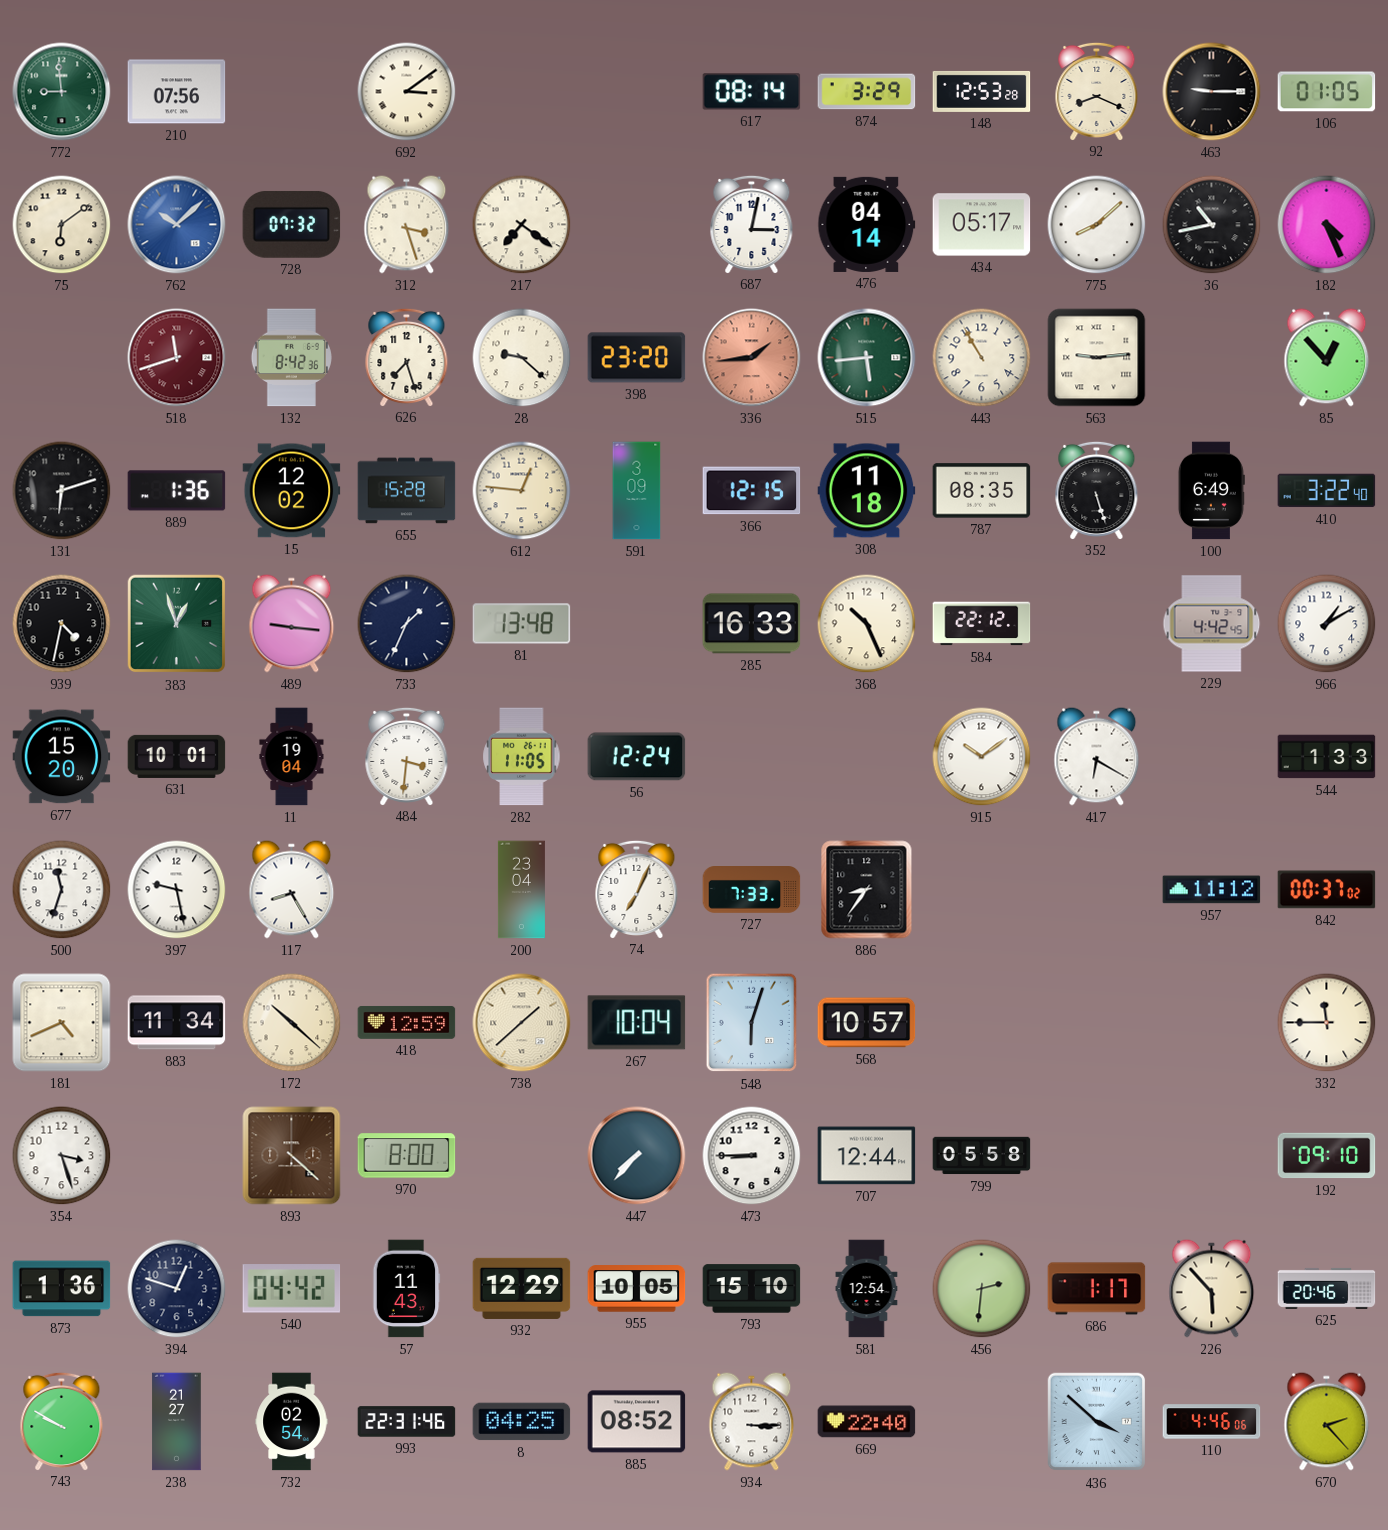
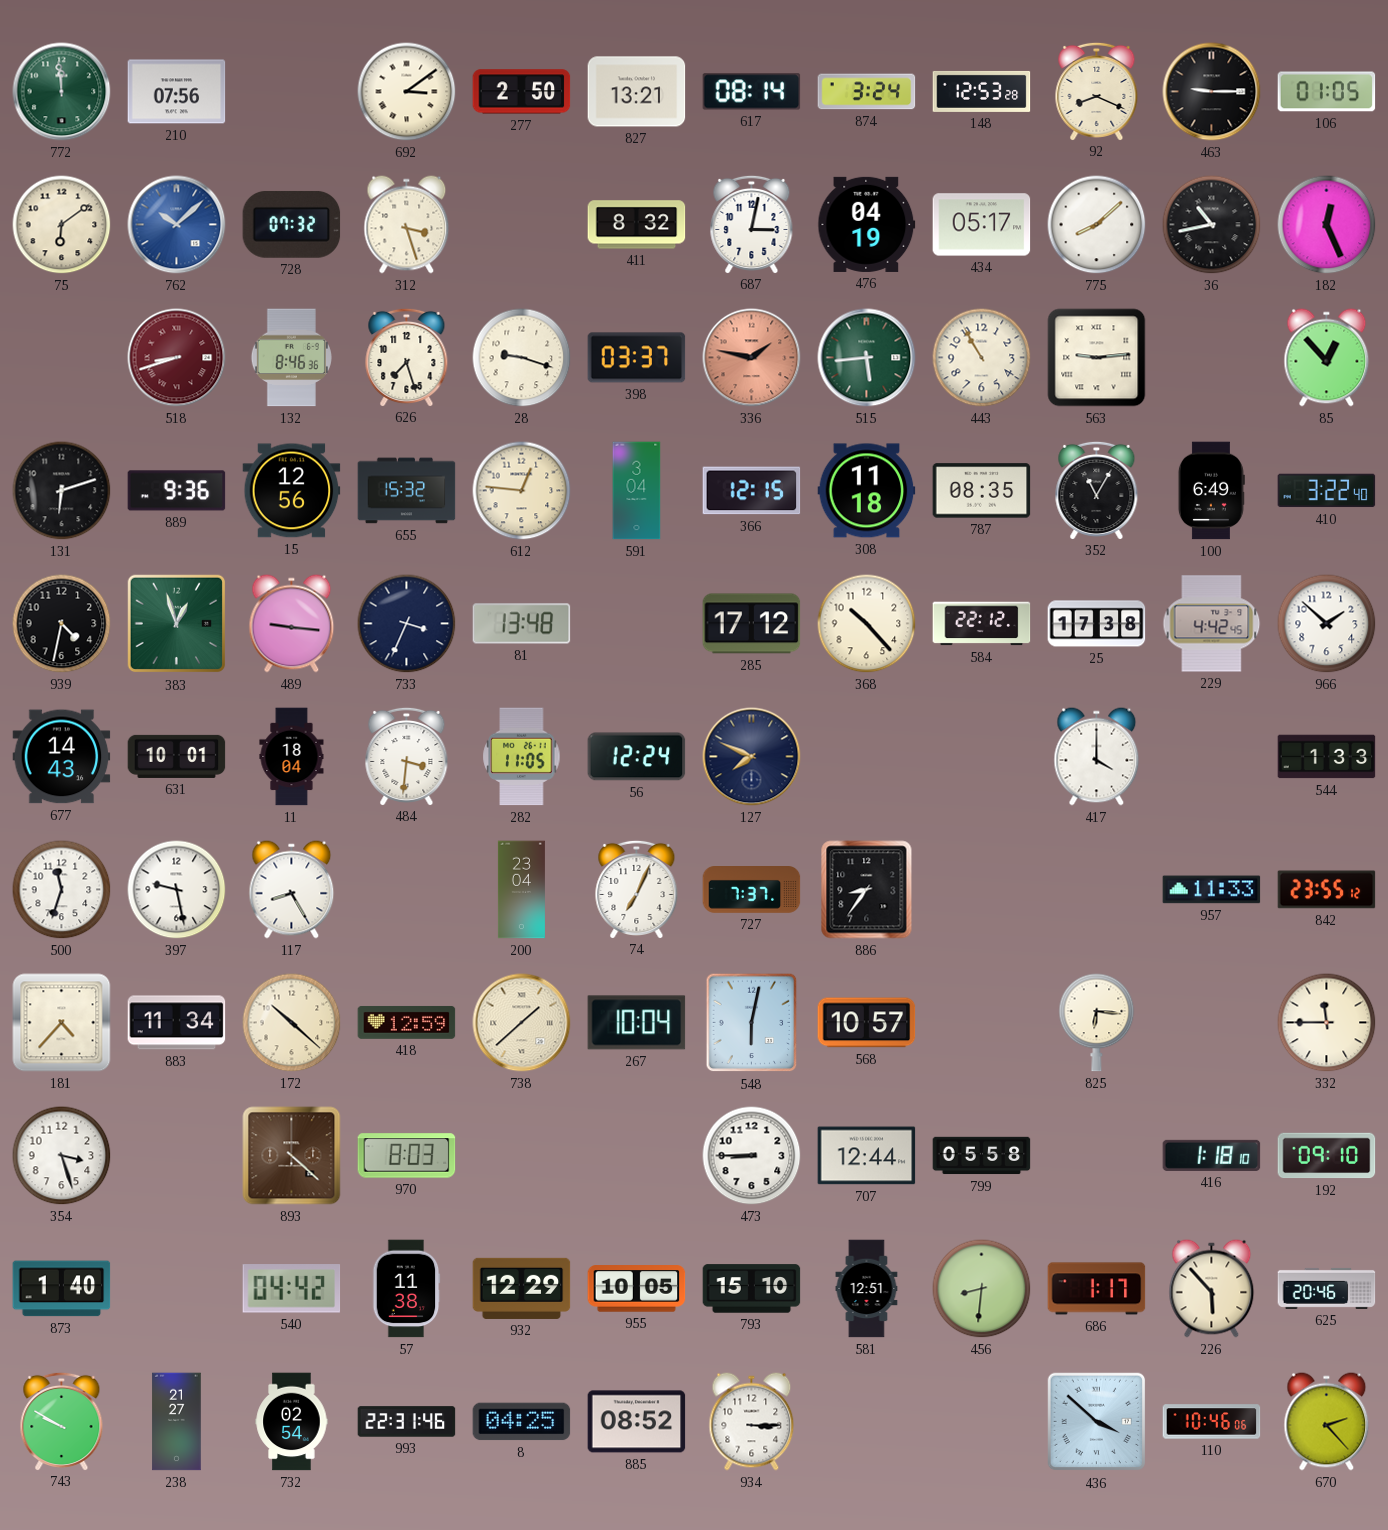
772: 8:59 -> 11:59
277: none -> 2:50
827: none -> 13:21
874: 3:29 -> 3:24
217: 7:21 -> none
411: none -> 8:32
476: 04:14 -> 04:19
182: 4:26 -> 12:26
518: 11:42 -> 8:42
132: 8:42 -> 8:46
28: 9:22 -> 9:18
398: 23:20 -> 03:37
336: 1:44 -> 1:47
889: 1:36 -> 9:36
15: 12:02 -> 12:56
655: 15:28 -> 15:32
591: 3:09 -> 3:04
352: 5:27 -> 11:05
733: 1:34 -> 3:34
285: 16:33 -> 17:12
368: 10:26 -> 10:23
25: none -> 17:38
966: 1:10 -> 1:52
677: 15:20 -> 14:43
11: 19:04 -> 18:04
127: none -> 7:49
915: 10:09 -> none
417: 6:20 -> 4:00
727: 7:33 -> 7:37
957: 11:12 -> 11:33
842: 00:37 -> 23:55
181: 4:41 -> 4:37
548: 6:03 -> 6:02
825: none -> 6:16
970: 8:00 -> 8:03
447: 7:37 -> none
416: none -> 1:18
873: 1:36 -> 1:40
394: 12:48 -> none
57: 11:43 -> 11:38
581: 12:54 -> 12:51
456: 2:31 -> 8:31
669: 22:40 -> none
110: 4:46 -> 10:46
